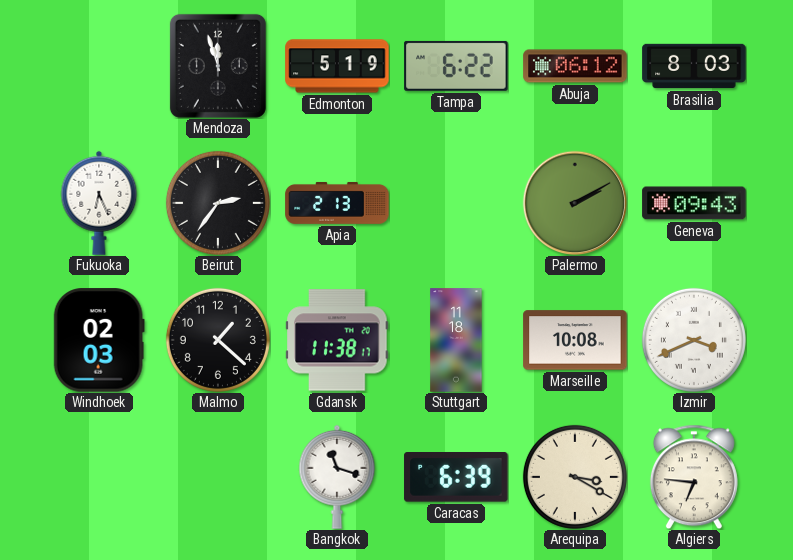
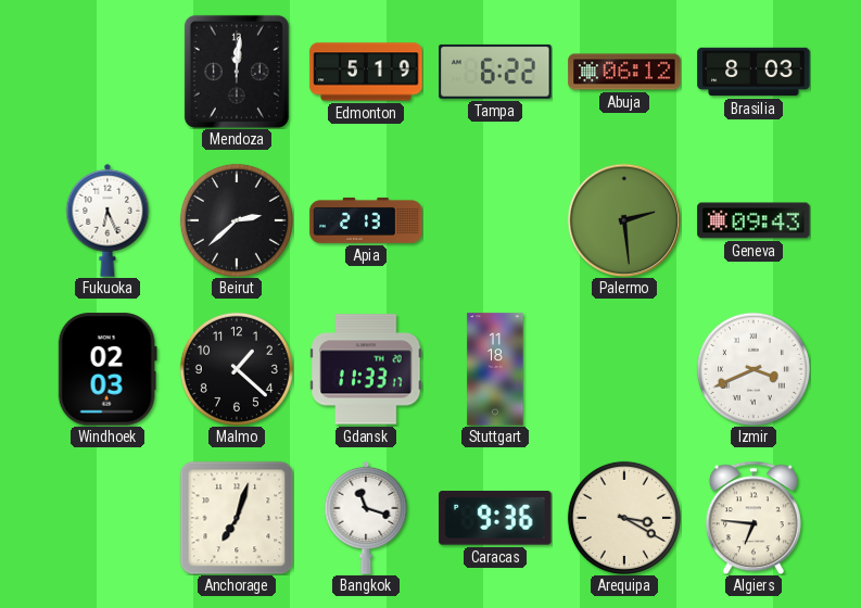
Mendoza: 11:57 -> 12:01
Beirut: 2:36 -> 2:38
Palermo: 2:10 -> 2:29
Gdansk: 11:38 -> 11:33
Marseille: 10:08 -> none
Anchorage: none -> 7:03
Caracas: 6:39 -> 9:36
